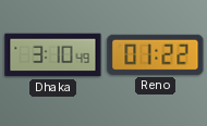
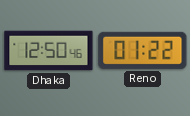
Dhaka: 3:10 -> 12:50
